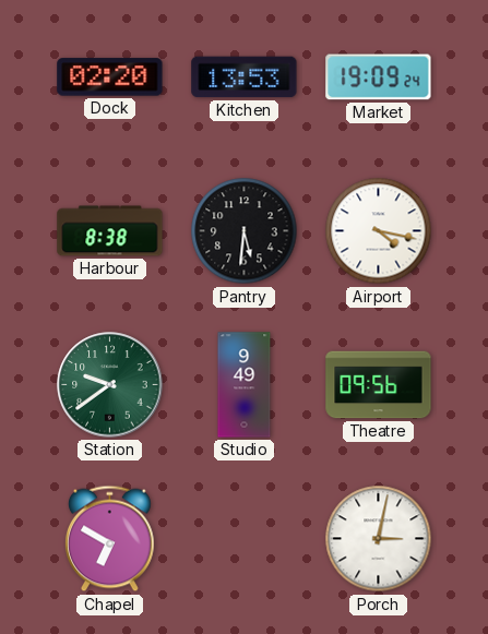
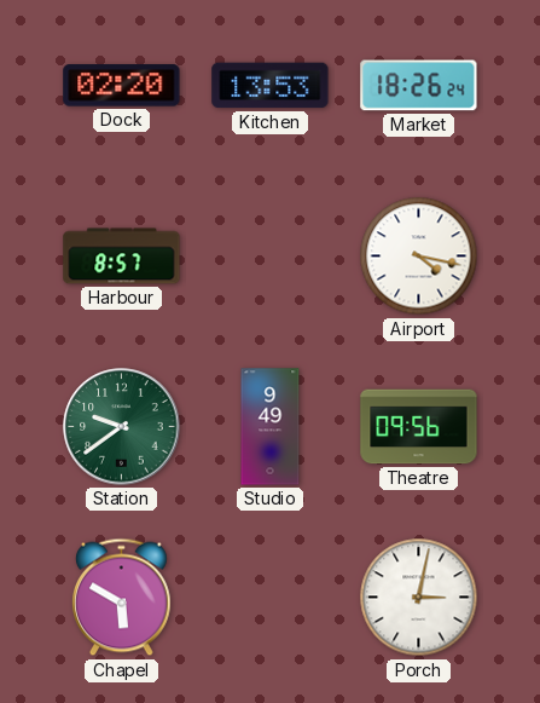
Market: 19:09 -> 18:26
Harbour: 8:38 -> 8:57
Pantry: 5:31 -> none
Chapel: 6:50 -> 5:50
